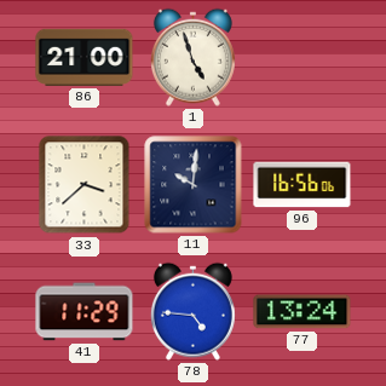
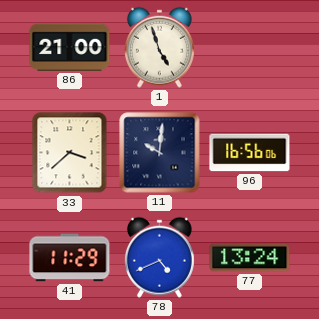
78: 4:46 -> 4:41
